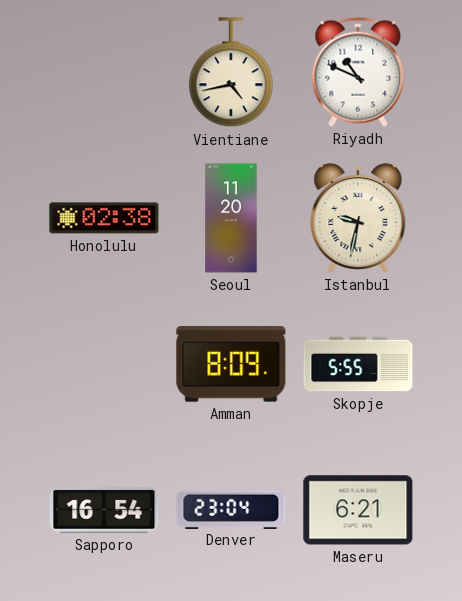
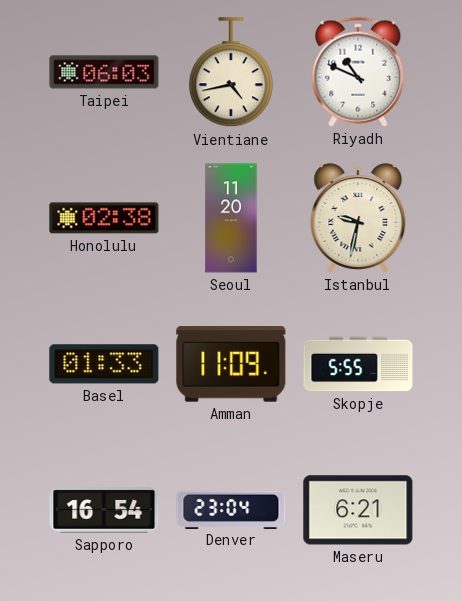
Taipei: none -> 06:03
Basel: none -> 01:33
Amman: 8:09 -> 11:09
